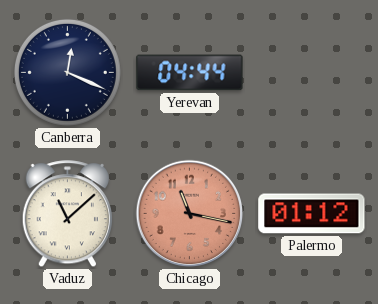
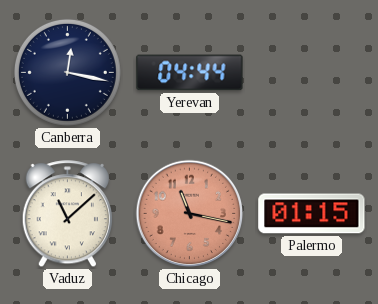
Canberra: 12:19 -> 12:17
Palermo: 01:12 -> 01:15
